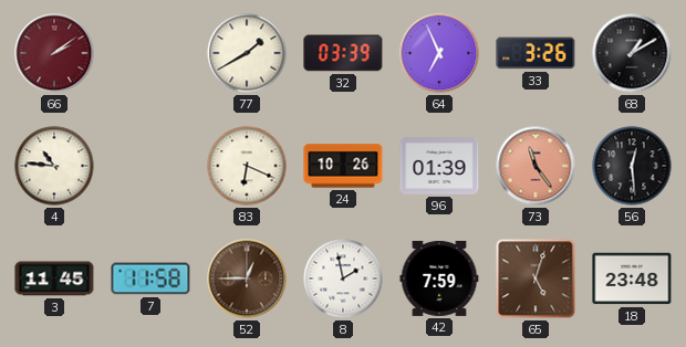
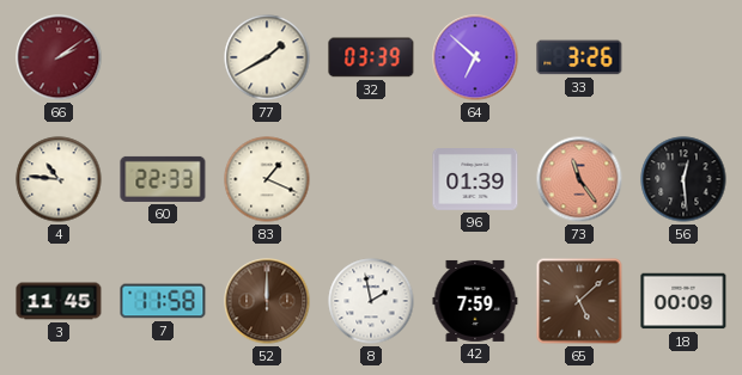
64: 6:56 -> 6:52
68: 1:10 -> none
60: none -> 22:33
83: 6:19 -> 1:19
24: 10:26 -> none
52: 12:45 -> 12:00
65: 5:03 -> 5:08
18: 23:48 -> 00:09
